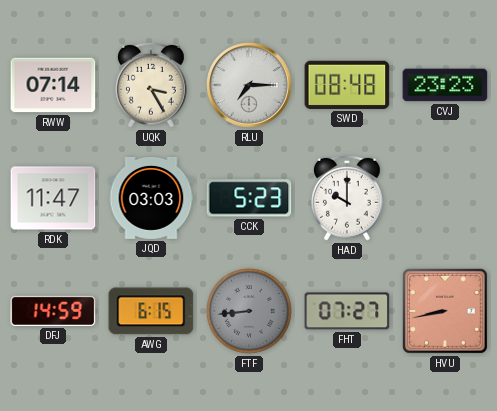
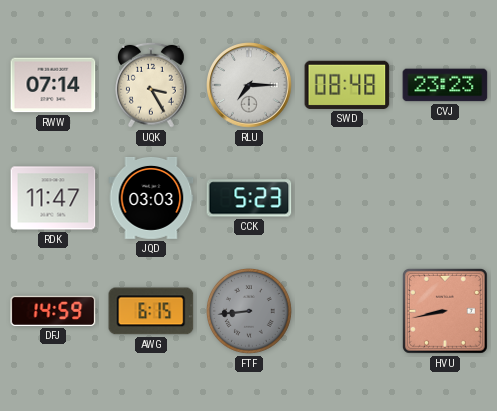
HAD: 10:00 -> none
FHT: 07:27 -> none
